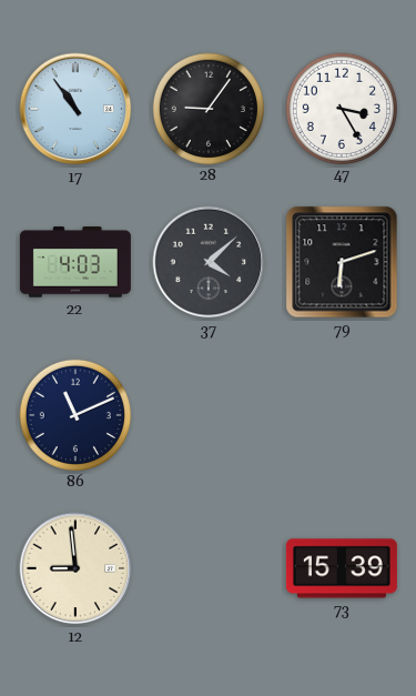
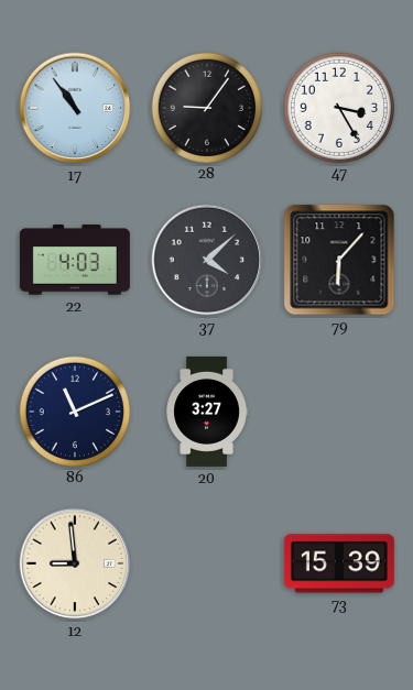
79: 6:12 -> 6:07
20: none -> 3:27
